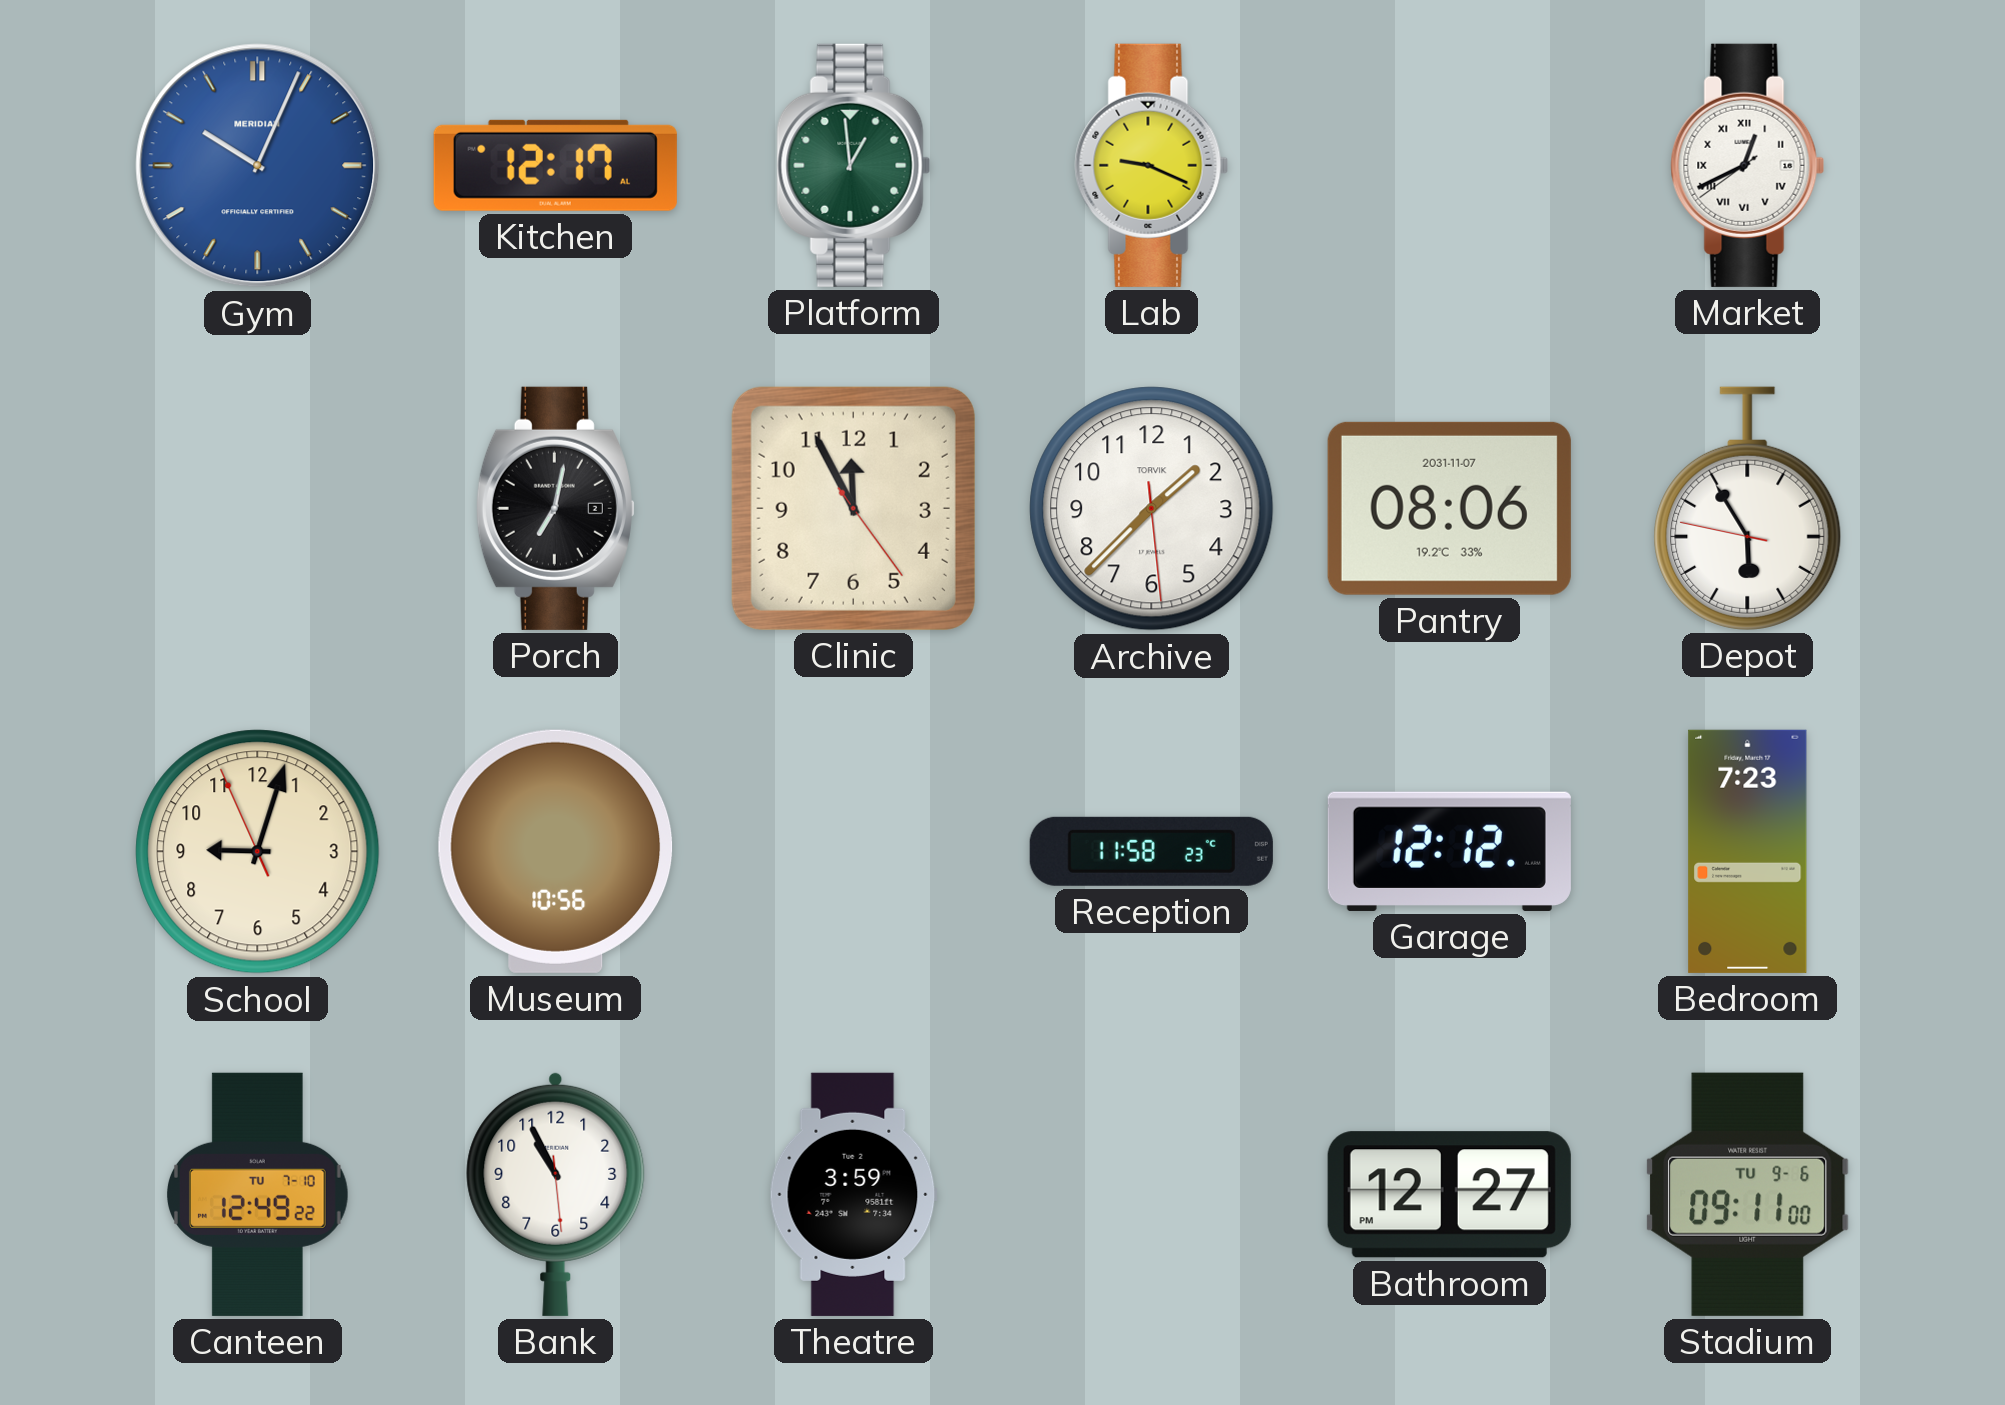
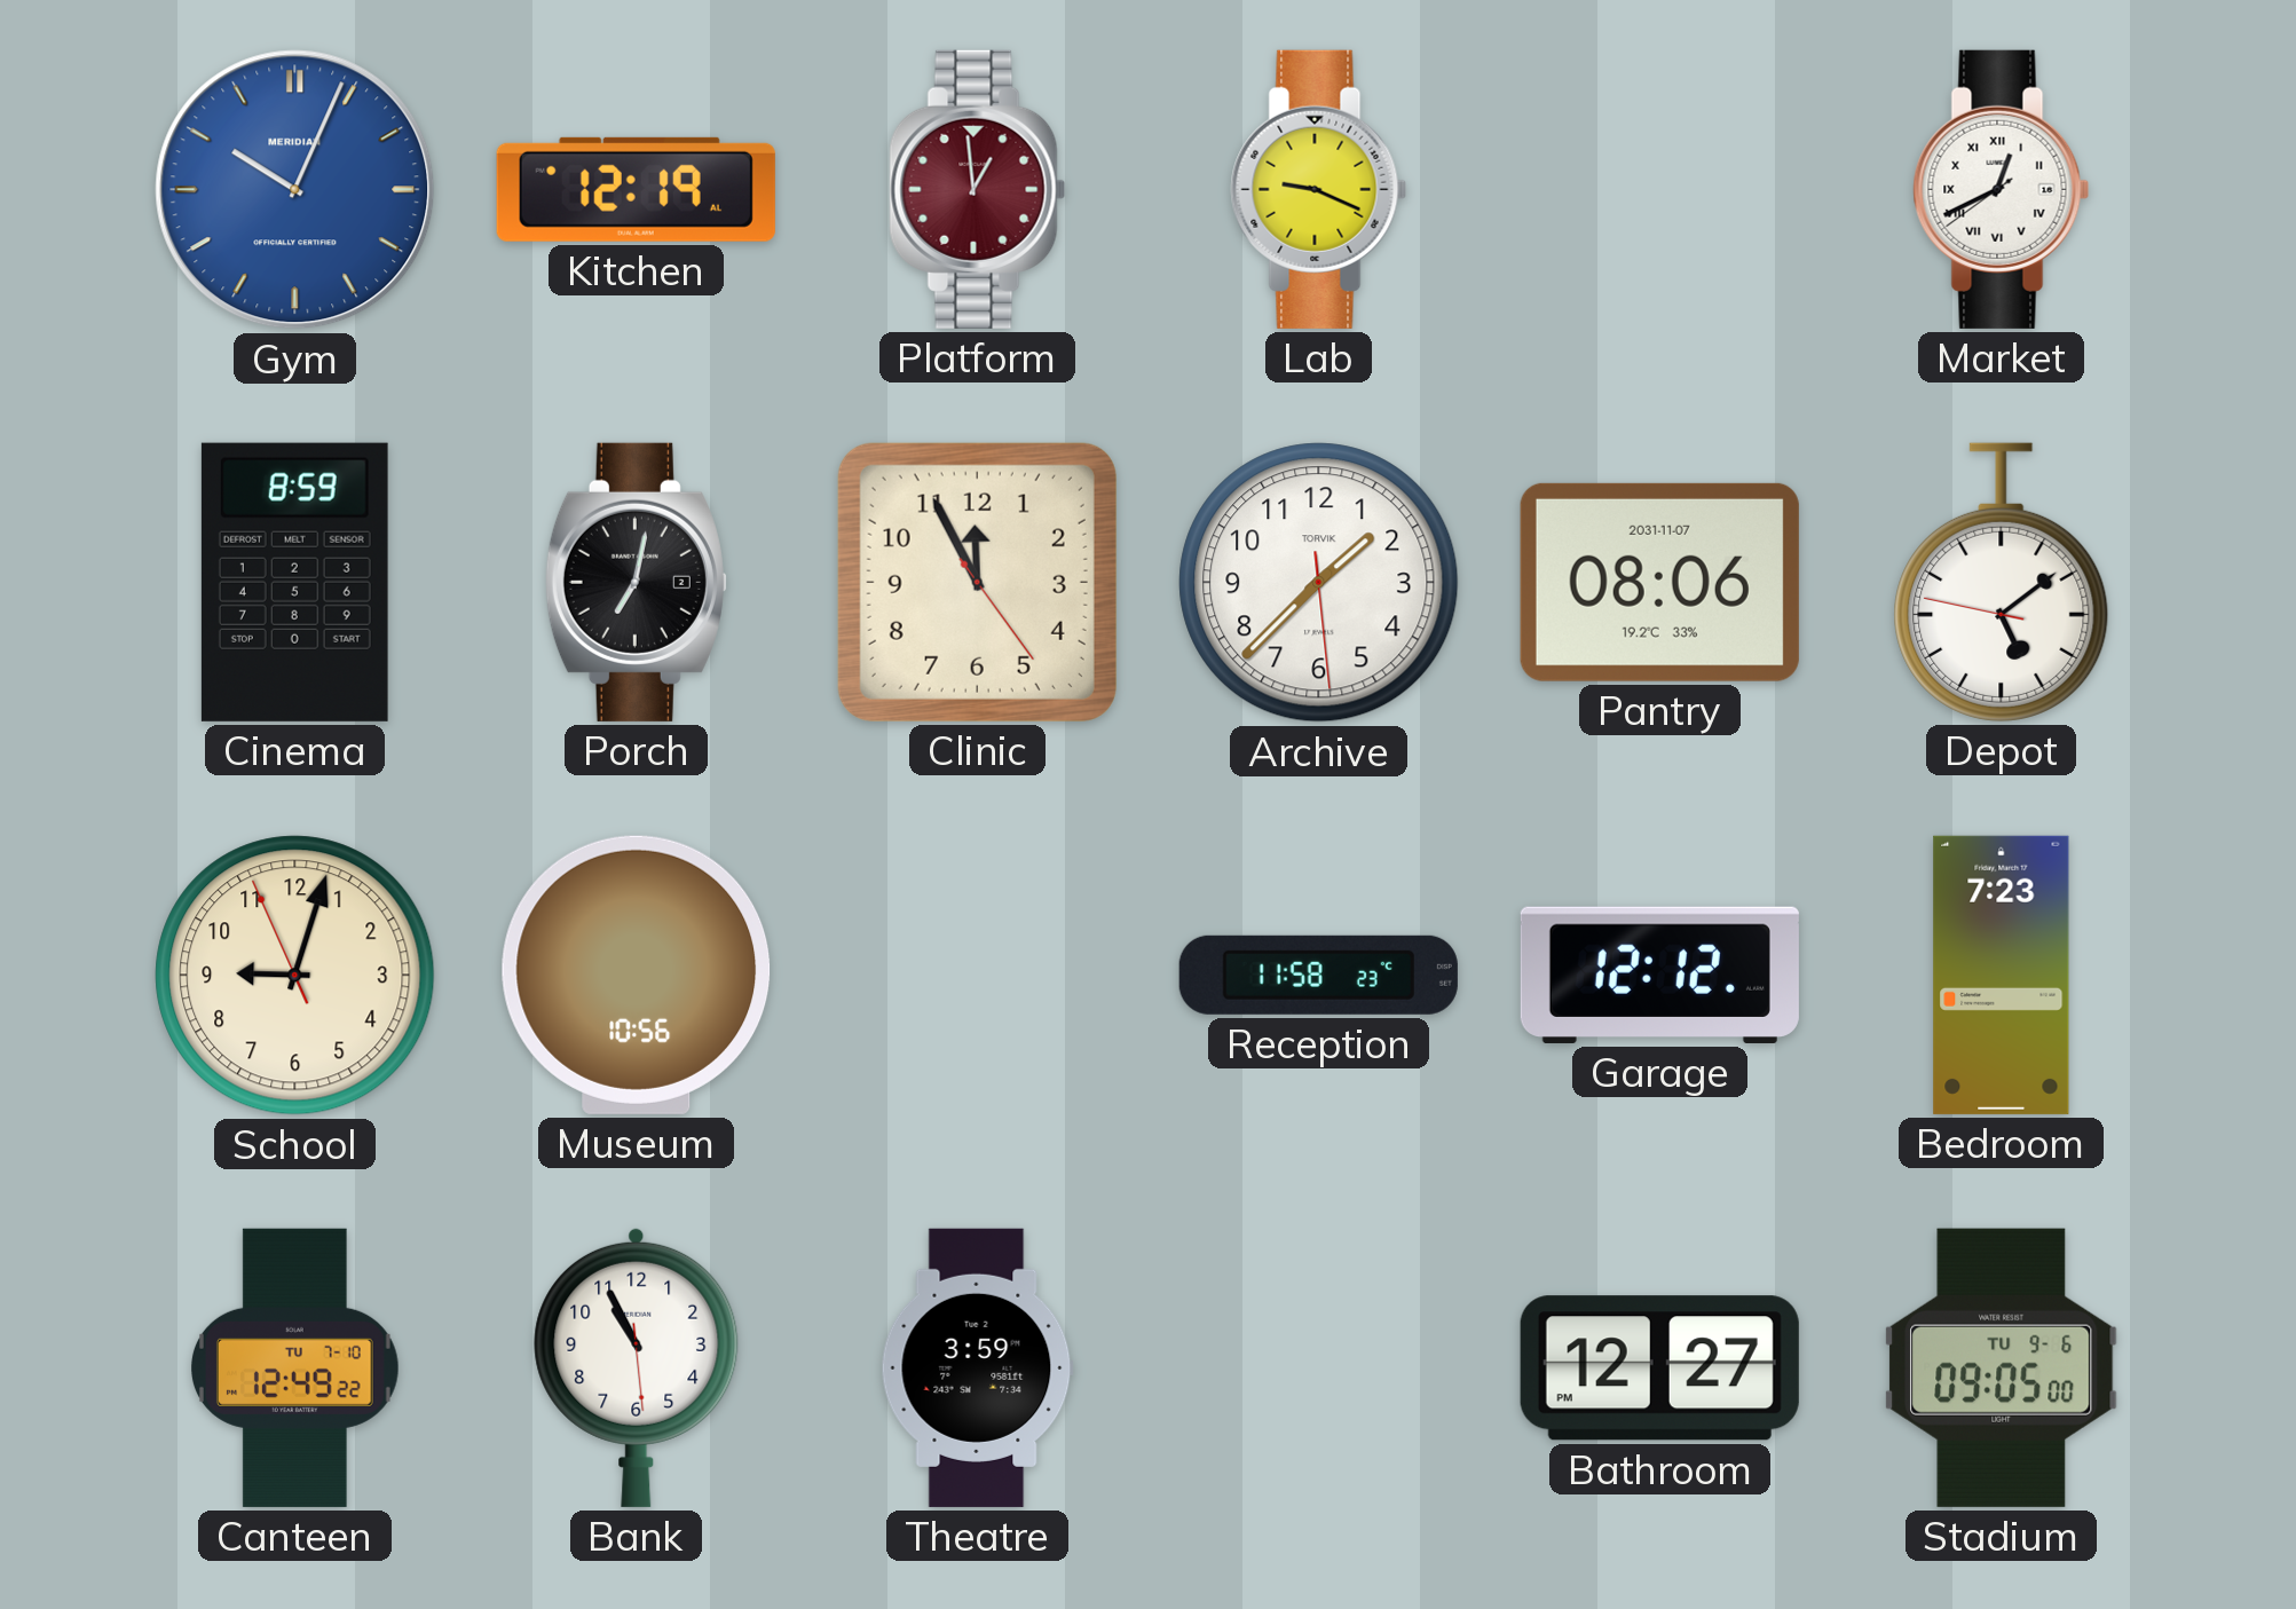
Kitchen: 12:17 -> 12:19
Platform dial: green -> burgundy
Cinema: none -> 8:59
Depot: 5:54 -> 5:08
Stadium: 09:11 -> 09:05
